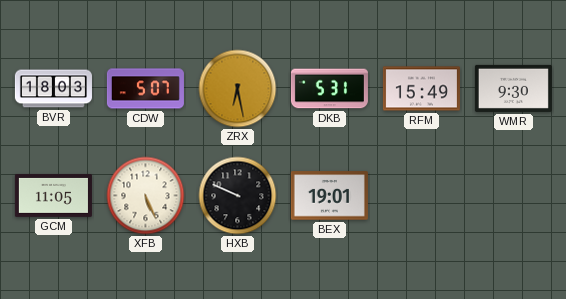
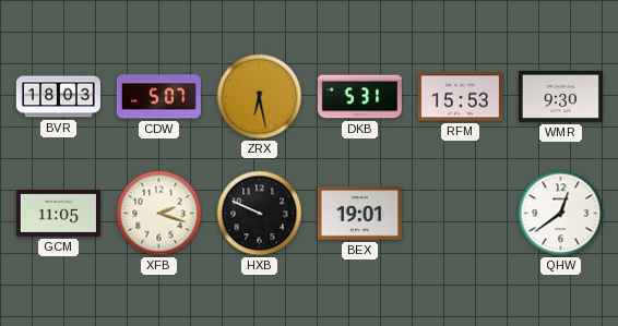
RFM: 15:49 -> 15:53
XFB: 5:26 -> 2:18
QHW: none -> 12:39
